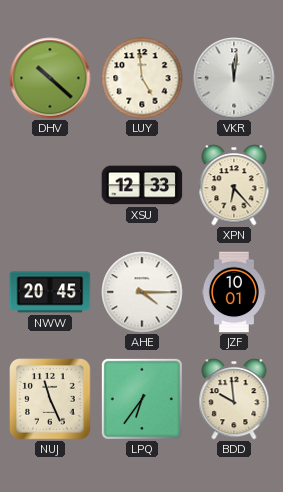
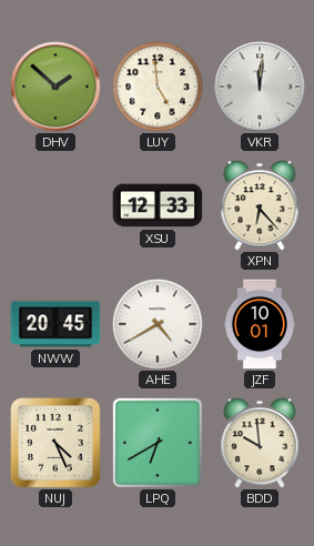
DHV: 10:22 -> 1:52
AHE: 4:15 -> 4:40
NUJ: 11:26 -> 4:26
LPQ: 6:36 -> 6:40
